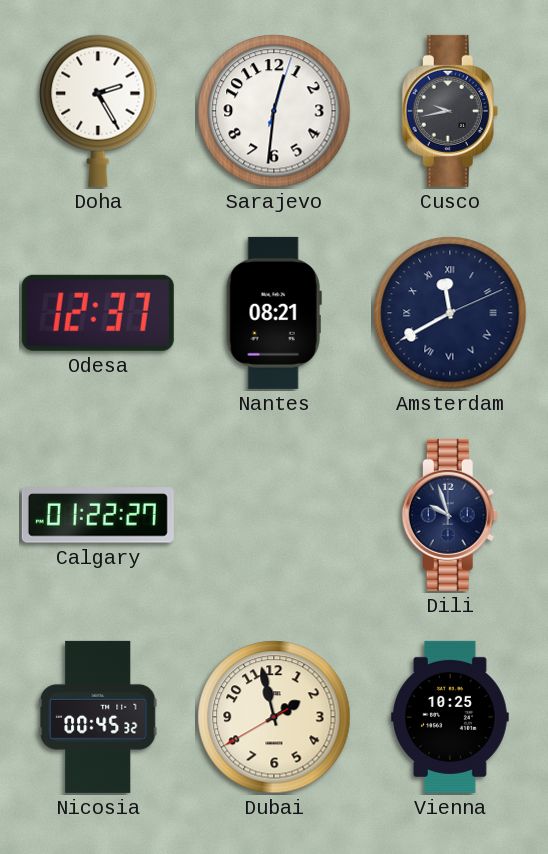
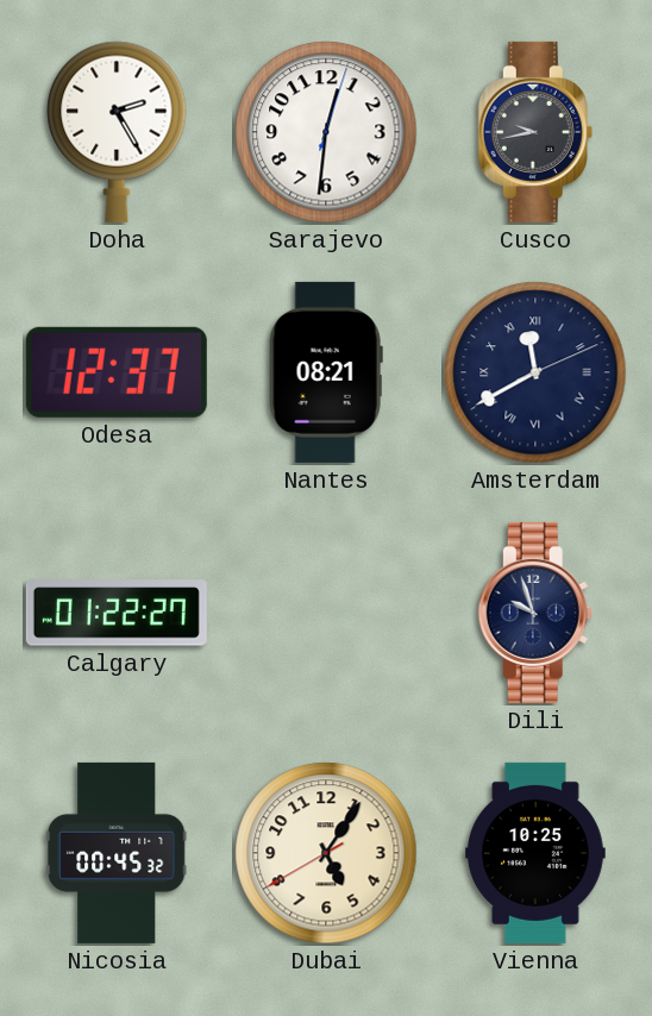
Dubai: 1:57 -> 5:05
